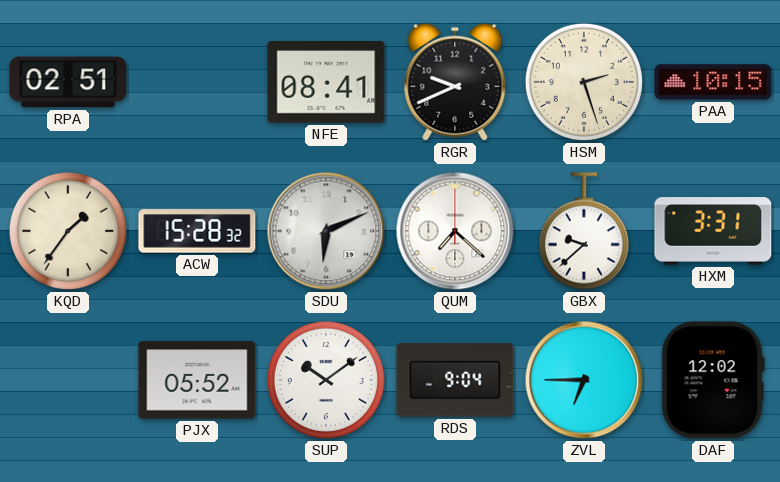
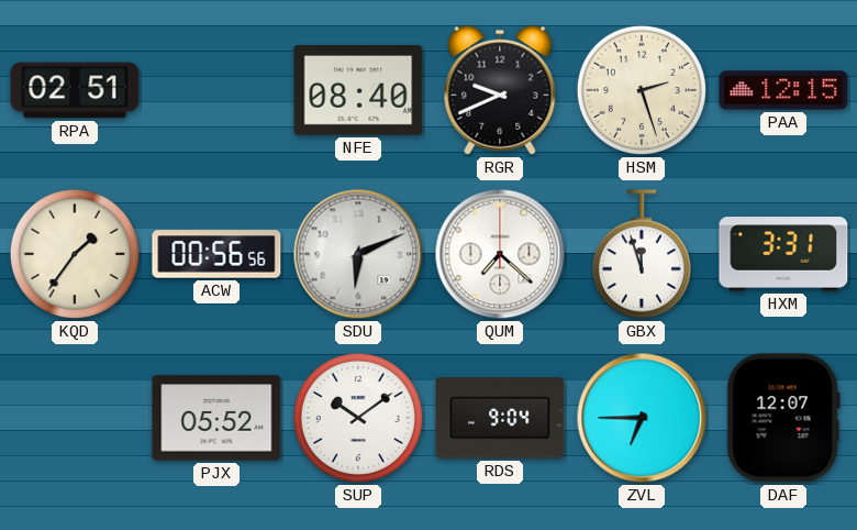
NFE: 08:41 -> 08:40
PAA: 10:15 -> 12:15
ACW: 15:28 -> 00:56
GBX: 9:38 -> 11:57
DAF: 12:02 -> 12:07
